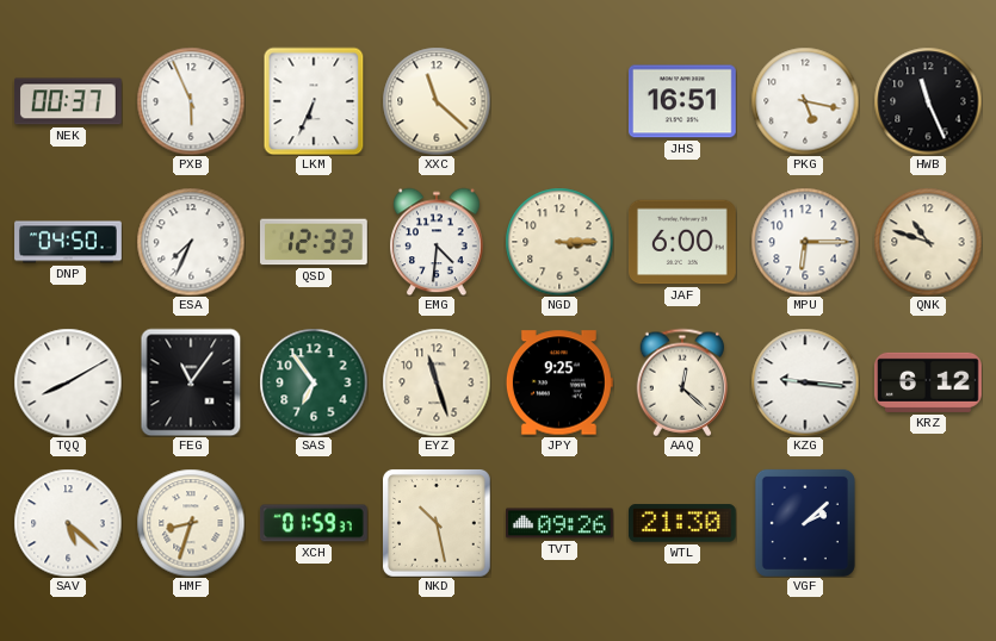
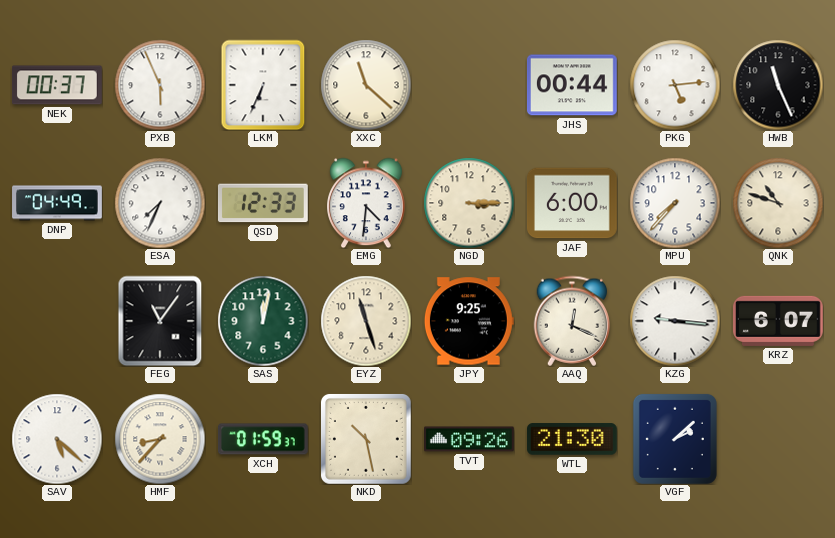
JHS: 16:51 -> 00:44
PKG: 5:17 -> 5:14
DNP: 04:50 -> 04:49
MPU: 6:15 -> 7:37
TQQ: 8:10 -> none
SAS: 6:54 -> 12:02
AAQ: 12:22 -> 12:19
KRZ: 6:12 -> 6:07
HMF: 8:33 -> 8:37
